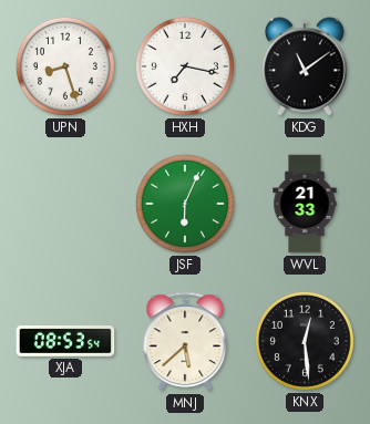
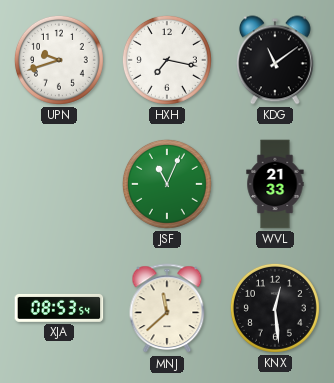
UPN: 8:27 -> 9:42
JSF: 6:04 -> 11:04
MNJ: 5:38 -> 11:38
